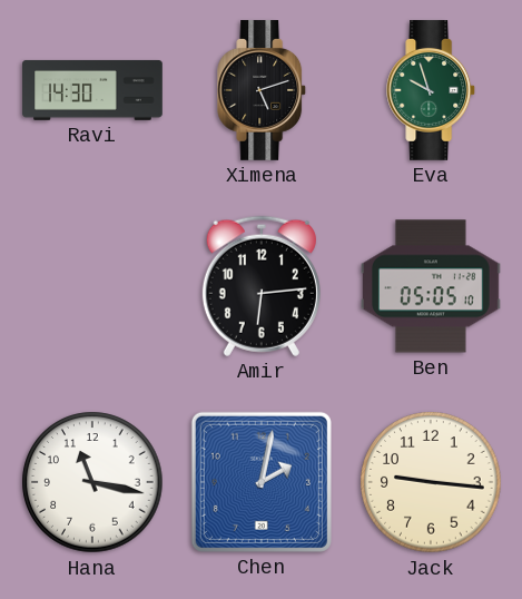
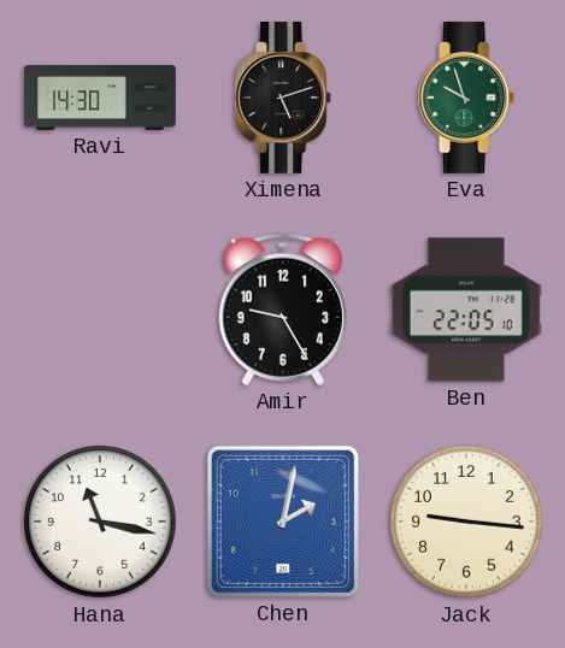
Amir: 6:14 -> 9:25
Ben: 05:05 -> 22:05
